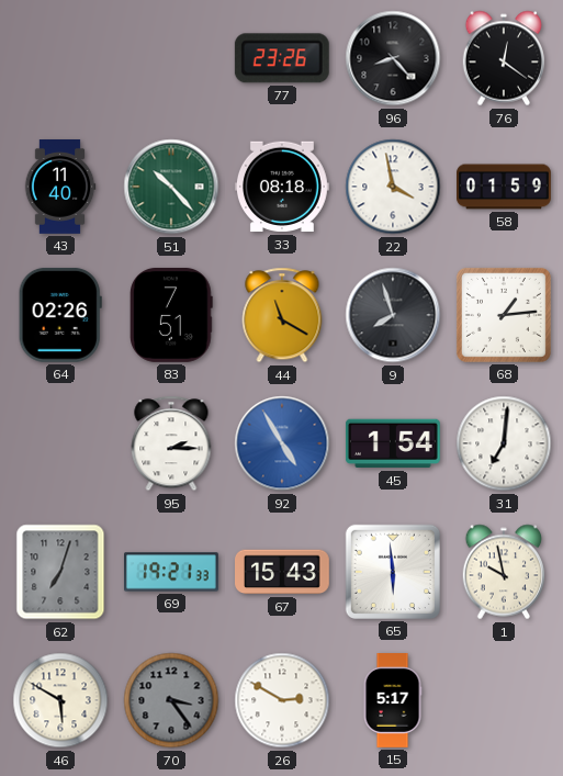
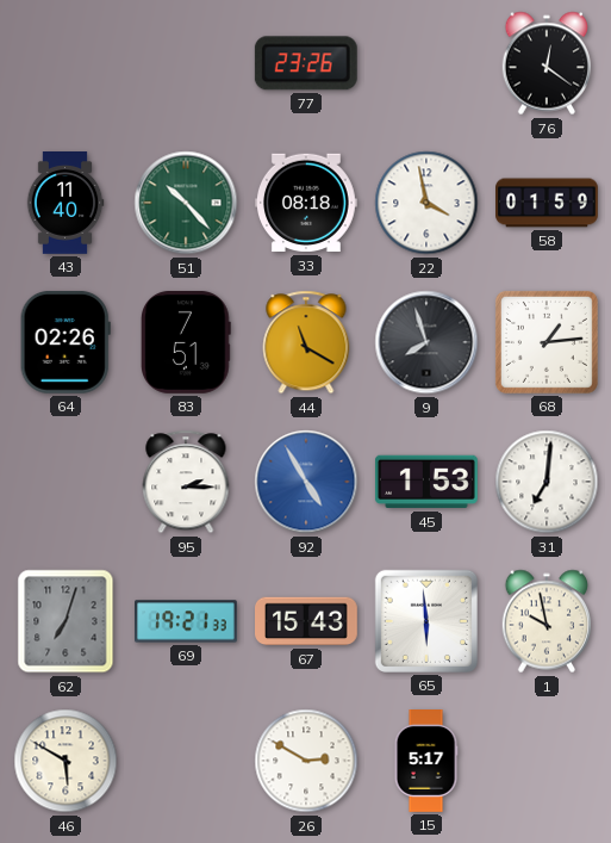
96: 8:23 -> none
45: 1:54 -> 1:53
70: 3:24 -> none
